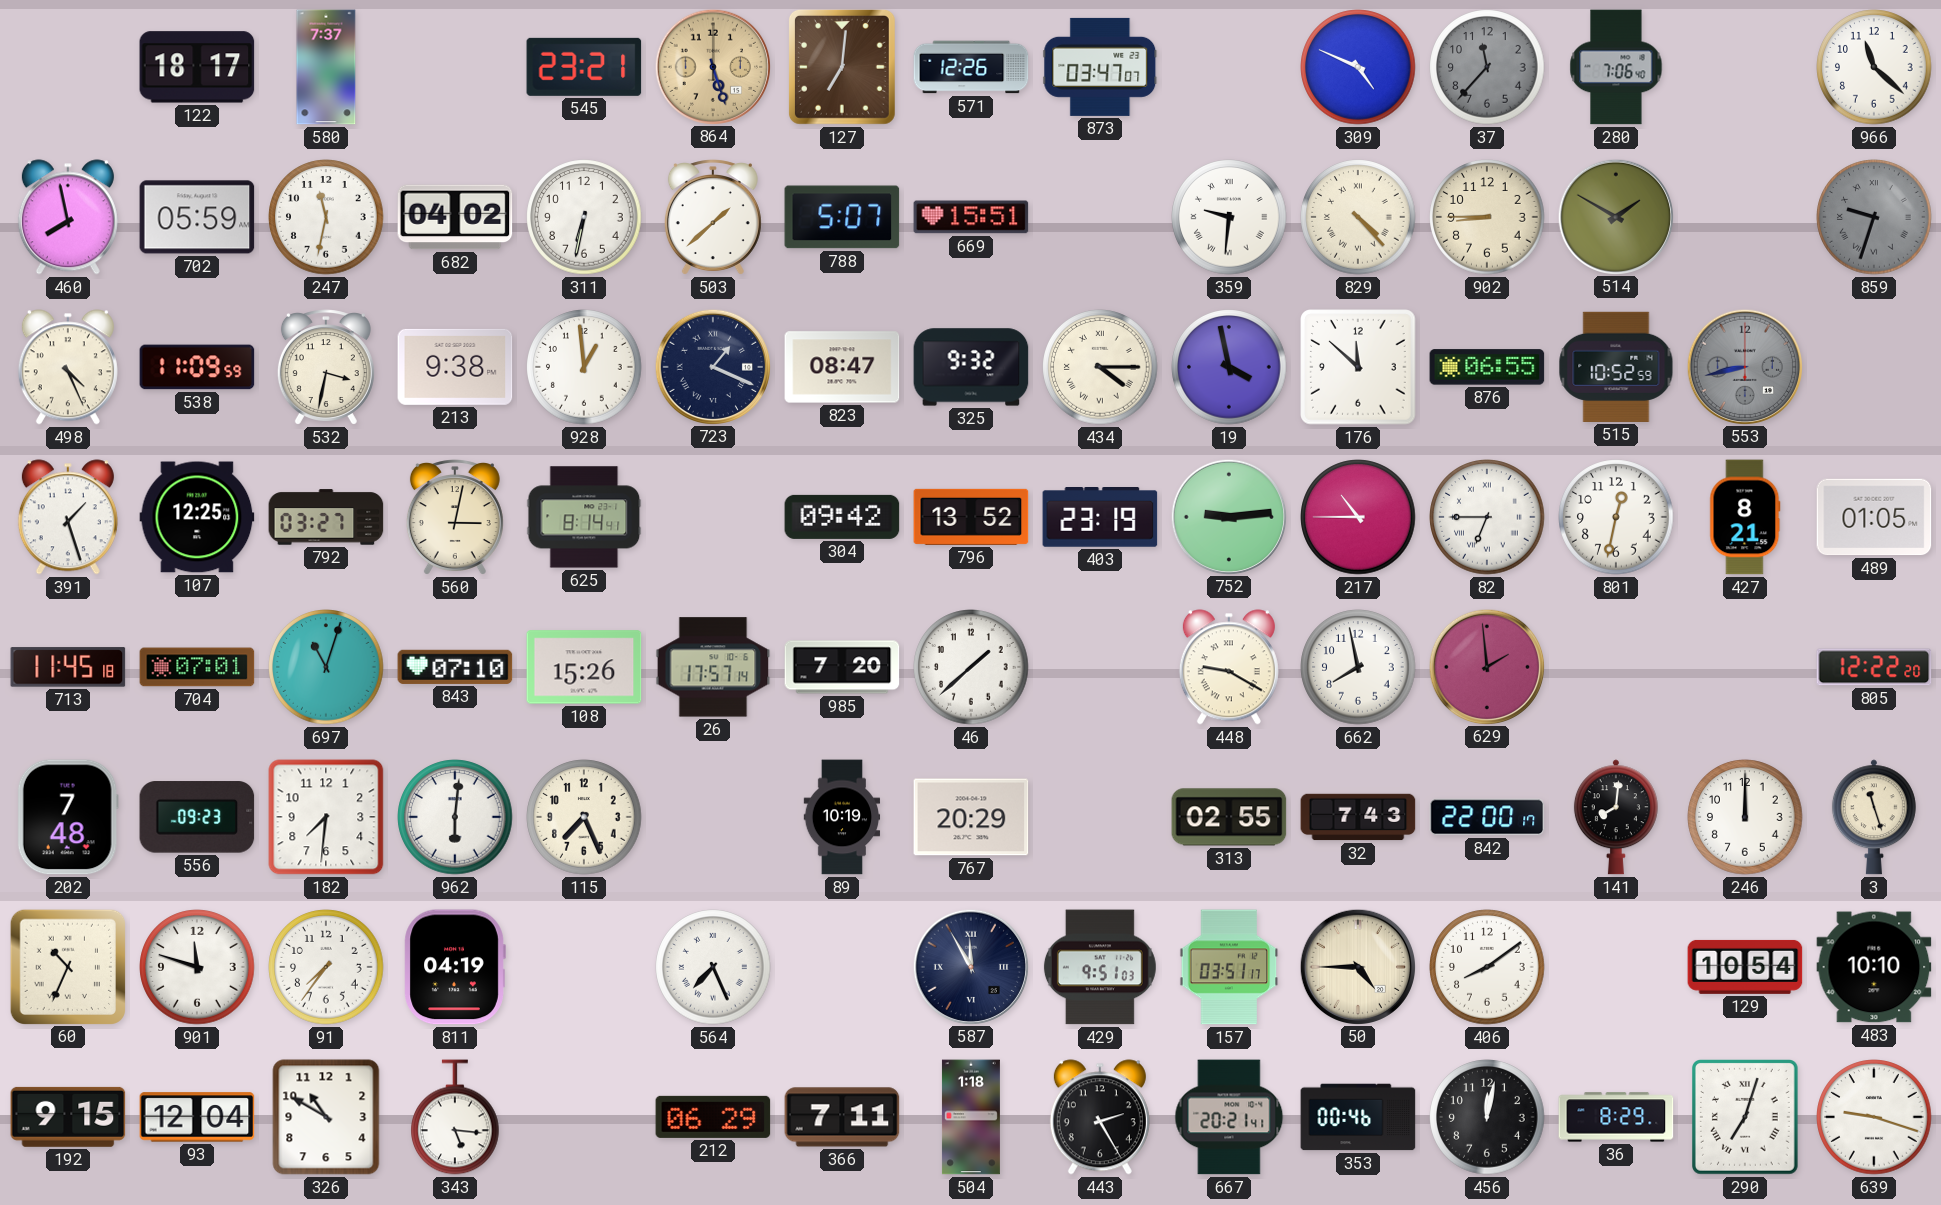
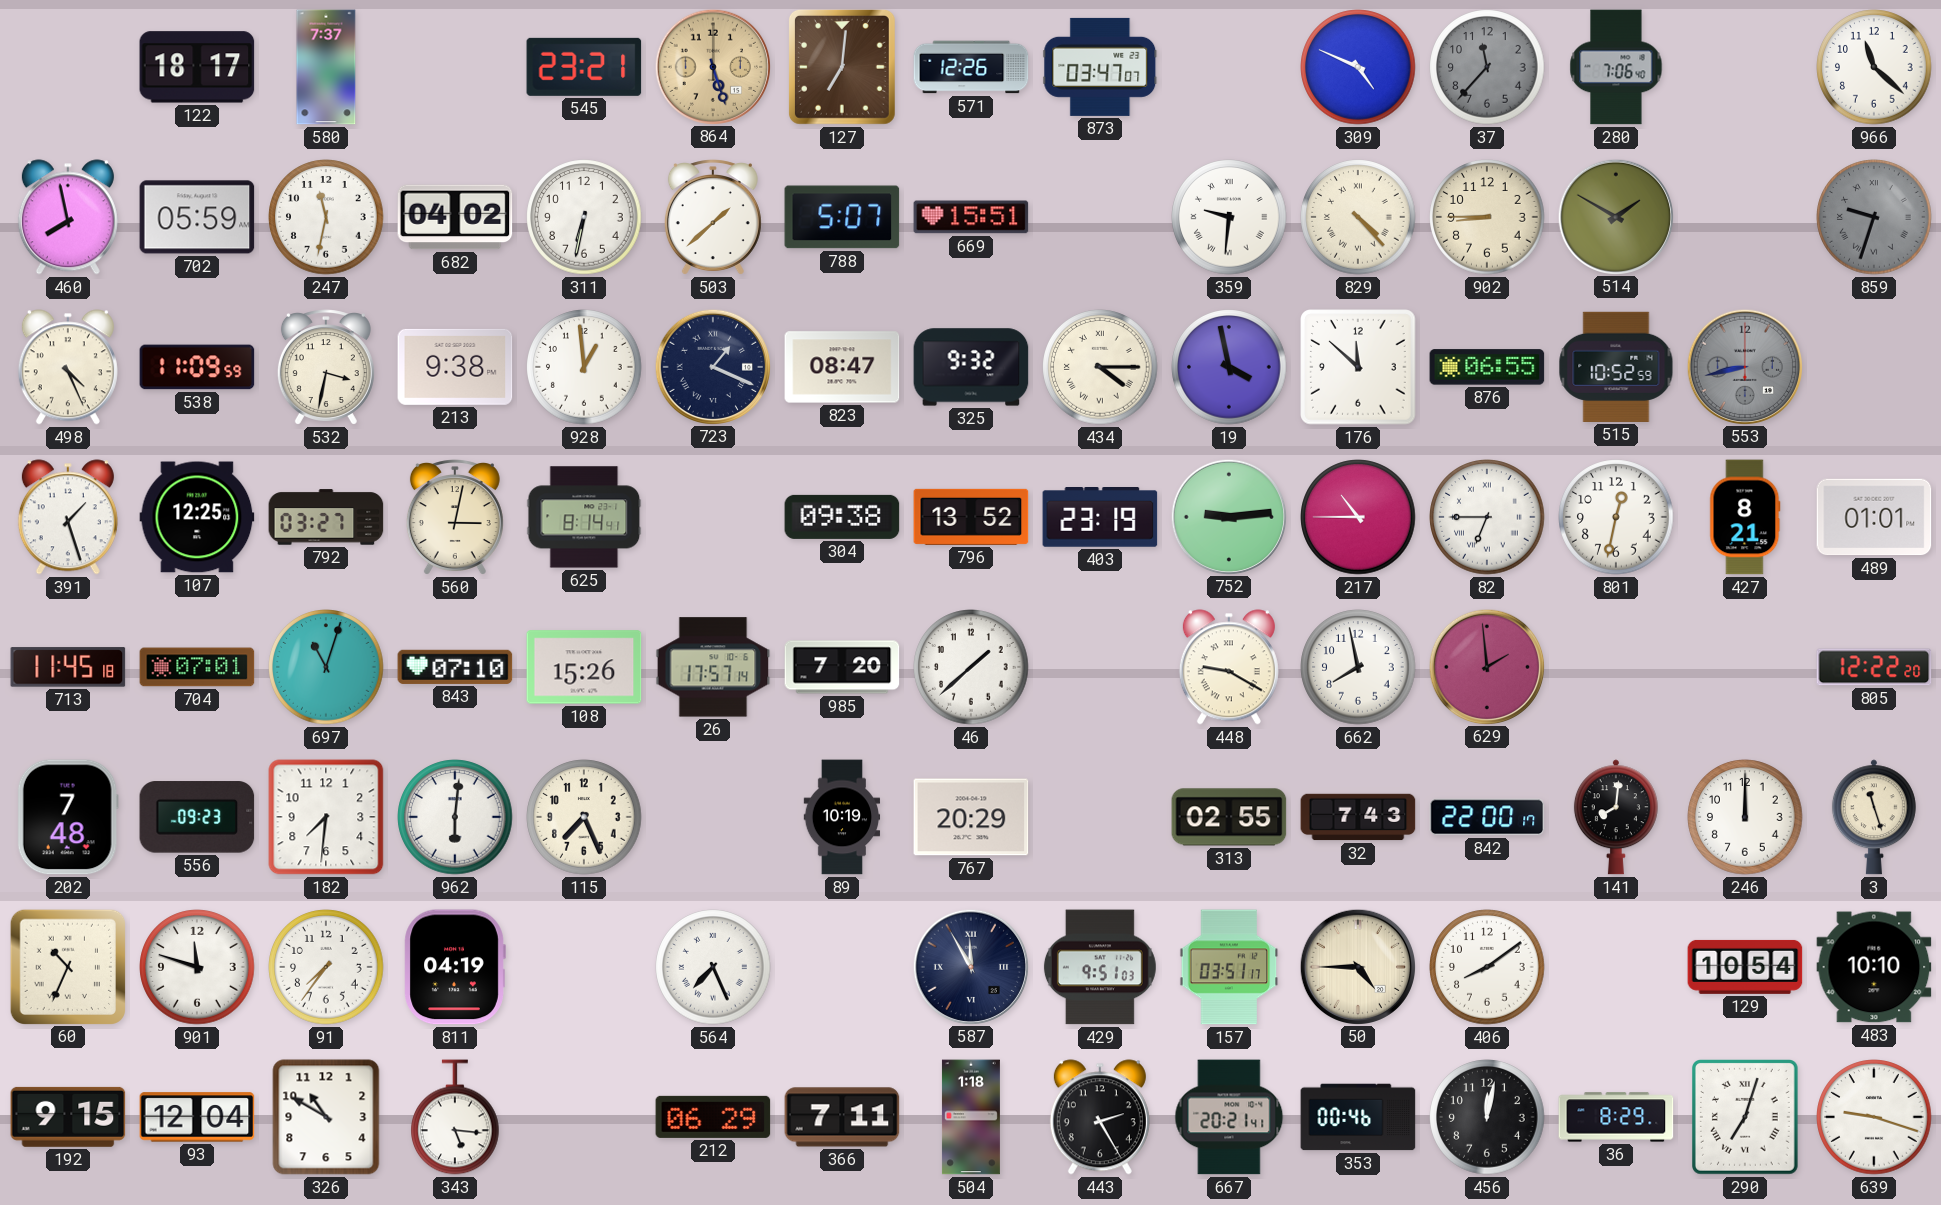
304: 09:42 -> 09:38
489: 01:05 -> 01:01
